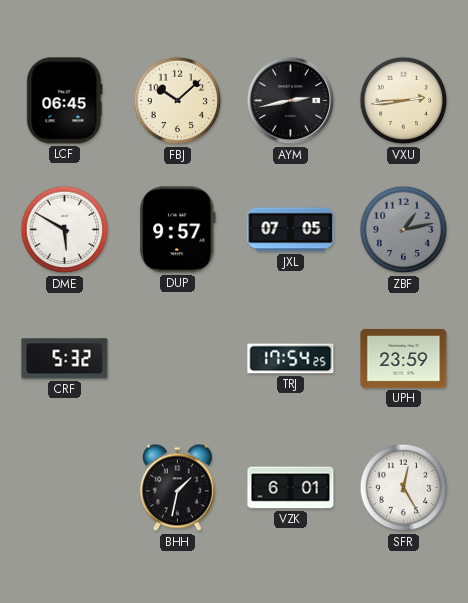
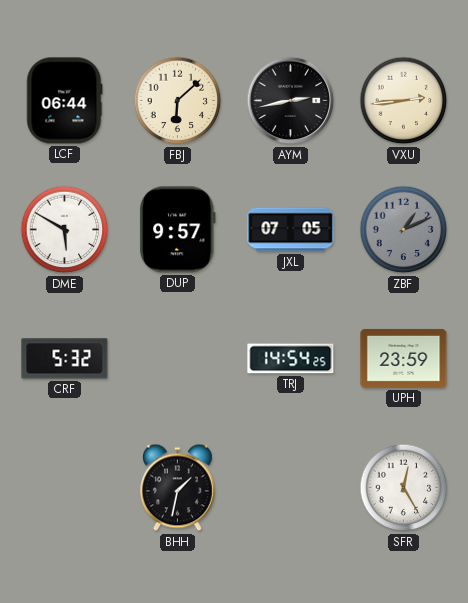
LCF: 06:45 -> 06:44
FBJ: 10:08 -> 6:08
ZBF: 1:13 -> 1:11
TRJ: 17:54 -> 14:54
VZK: 6:01 -> none
